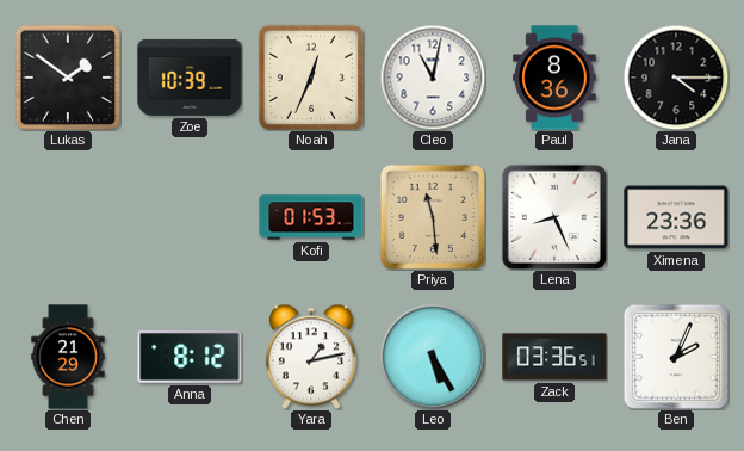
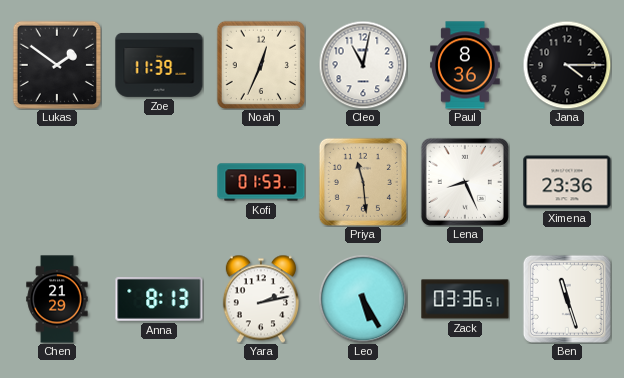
Zoe: 10:39 -> 11:39
Anna: 8:12 -> 8:13
Yara: 1:13 -> 2:13
Ben: 2:04 -> 11:27
